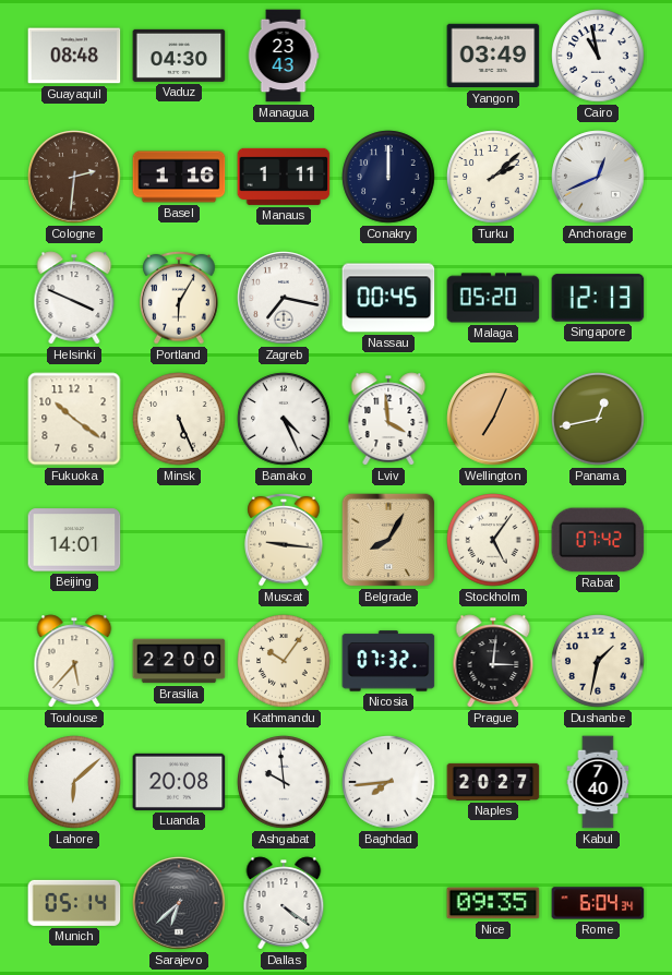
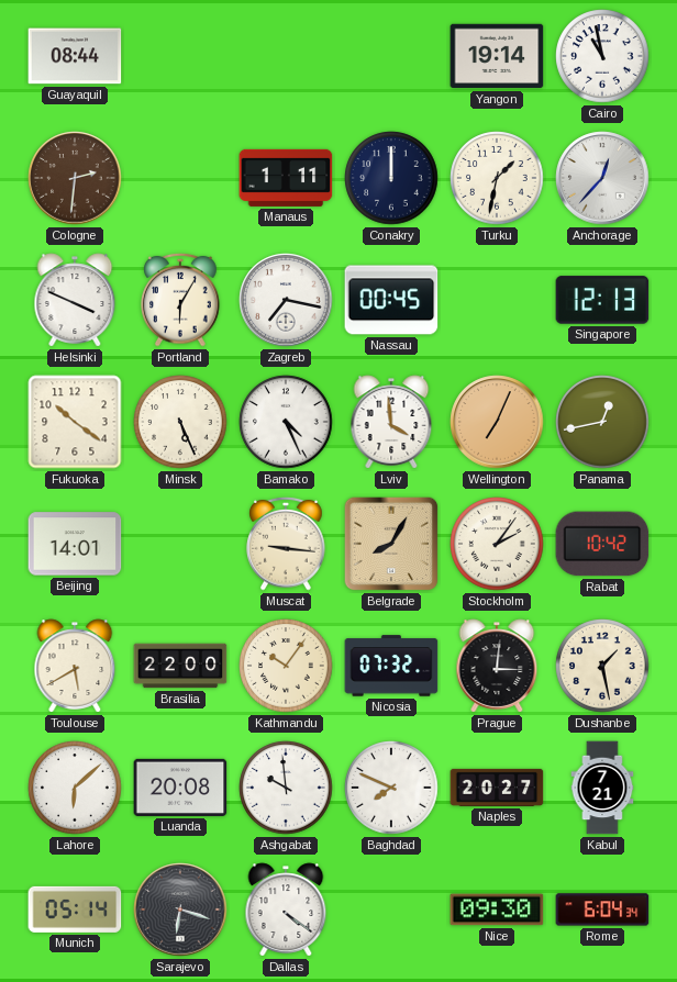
Guayaquil: 08:48 -> 08:44
Vaduz: 04:30 -> none
Managua: 23:43 -> none
Yangon: 03:49 -> 19:14
Basel: 1:16 -> none
Turku: 2:08 -> 1:32
Anchorage: 12:41 -> 12:37
Malaga: 05:20 -> none
Stockholm: 5:06 -> 2:06
Rabat: 07:42 -> 10:42
Toulouse: 5:37 -> 5:40
Dushanbe: 1:32 -> 1:28
Baghdad: 7:44 -> 7:49
Kabul: 7:40 -> 7:21
Sarajevo: 6:38 -> 6:18
Nice: 09:35 -> 09:30
